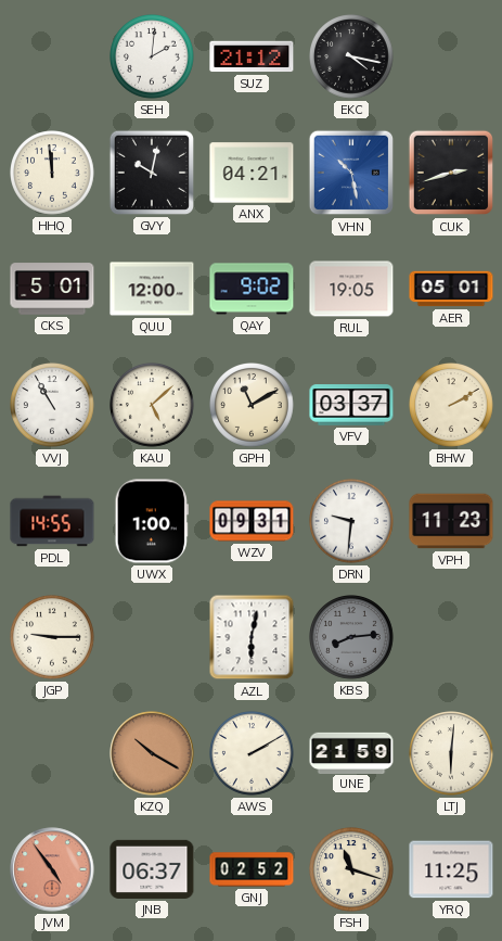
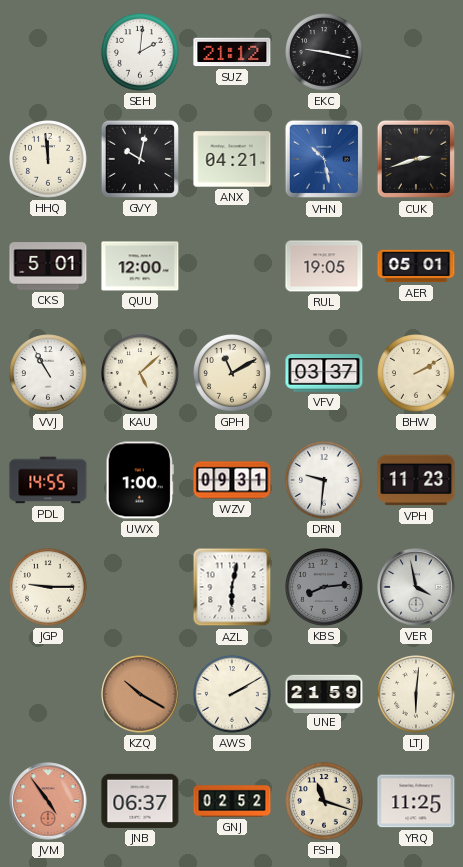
EKC: 4:17 -> 9:17
QAY: 9:02 -> none
VER: none -> 3:58
